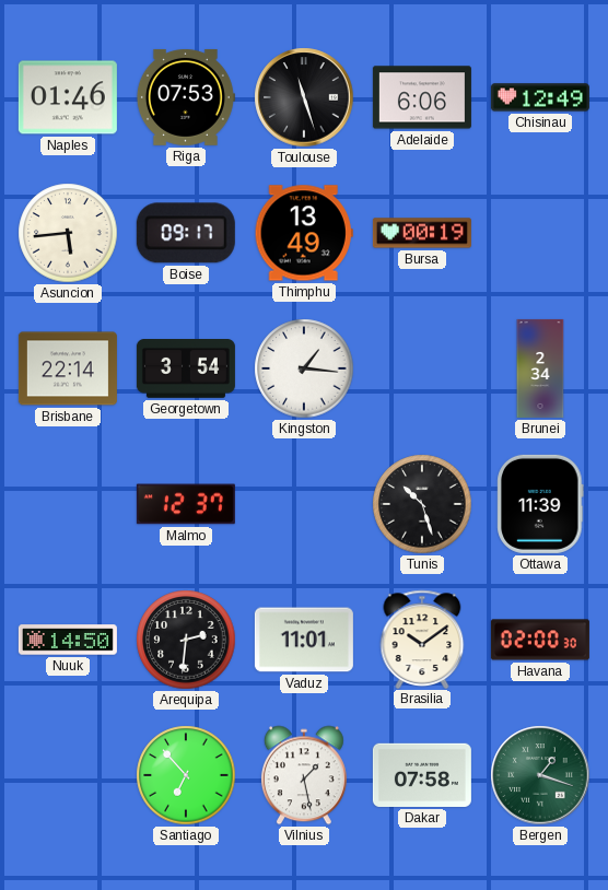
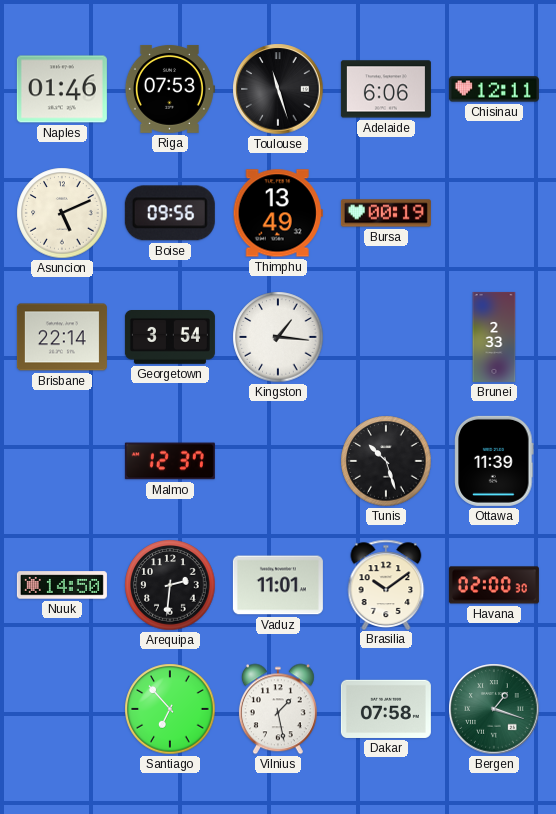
Chisinau: 12:49 -> 12:11
Asuncion: 5:44 -> 5:11
Boise: 09:17 -> 09:56
Brunei: 2:34 -> 2:33
